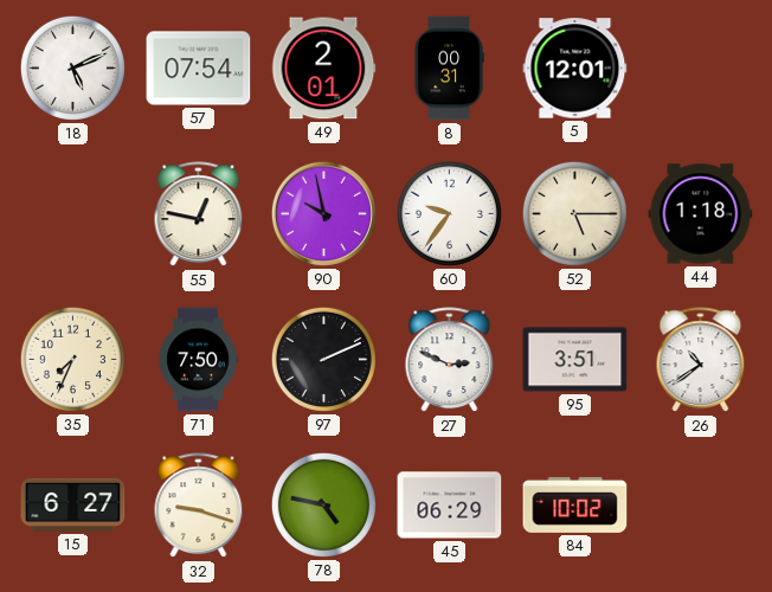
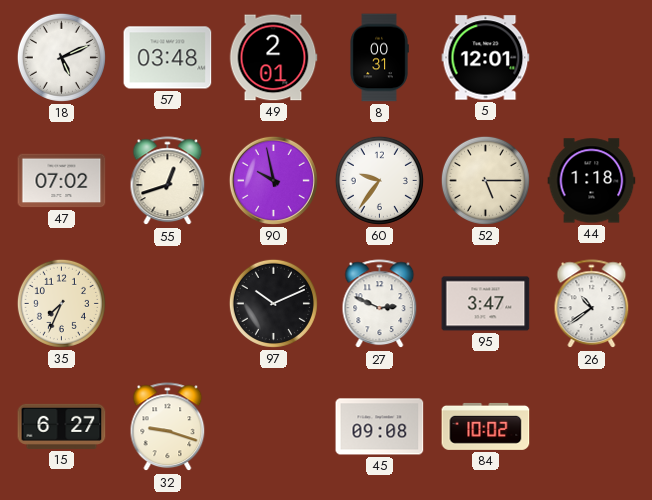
57: 07:54 -> 03:48
47: none -> 07:02
55: 12:47 -> 12:42
71: 7:50 -> none
97: 2:11 -> 10:11
95: 3:51 -> 3:47
78: 4:47 -> none
45: 06:29 -> 09:08
